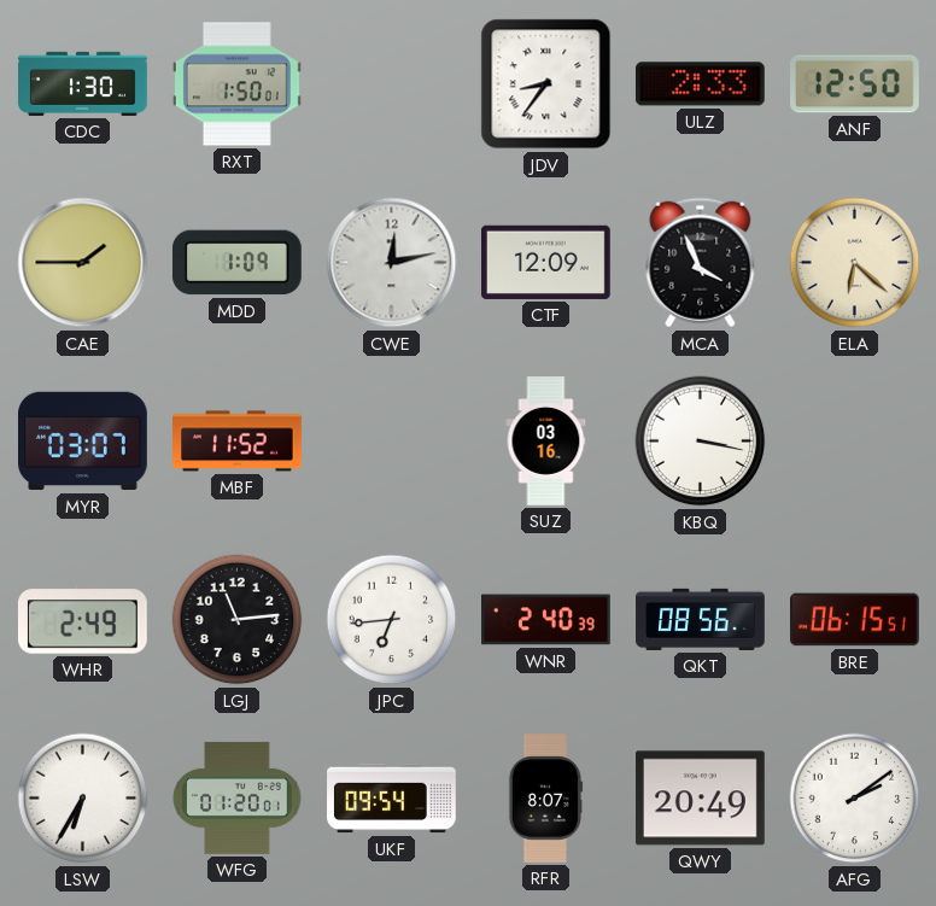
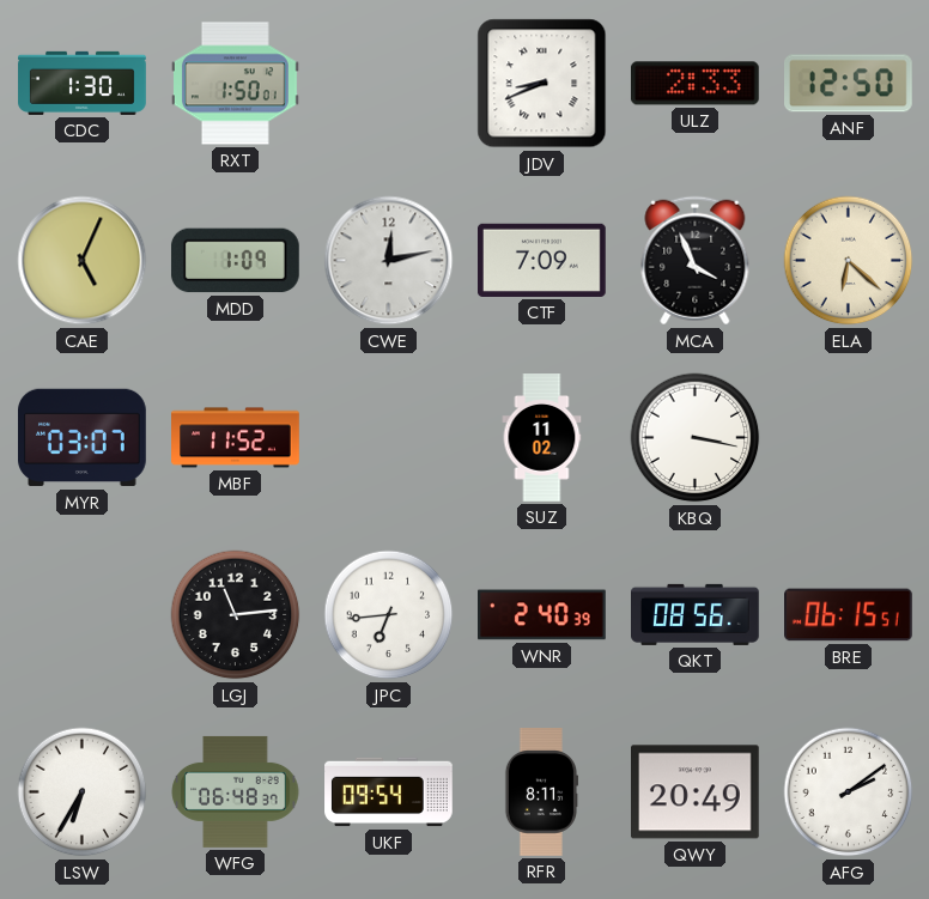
JDV: 8:36 -> 8:41
CAE: 1:45 -> 5:04
CTF: 12:09 -> 7:09
SUZ: 03:16 -> 11:02
WHR: 2:49 -> none
WFG: 01:20 -> 06:48
RFR: 8:07 -> 8:11
